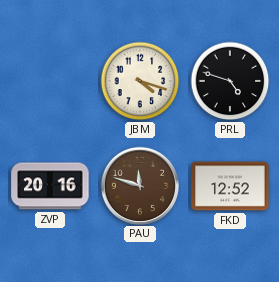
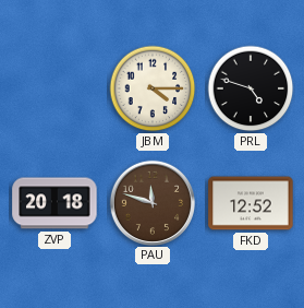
JBM: 4:18 -> 4:15
ZVP: 20:16 -> 20:18
